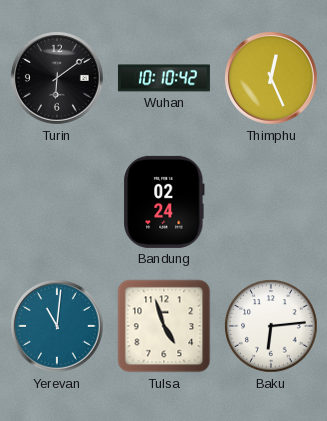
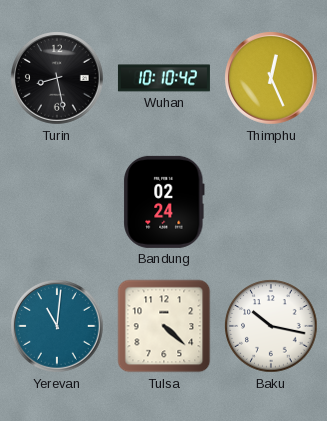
Turin: 6:09 -> 8:28
Tulsa: 4:57 -> 4:22
Baku: 6:14 -> 10:17
